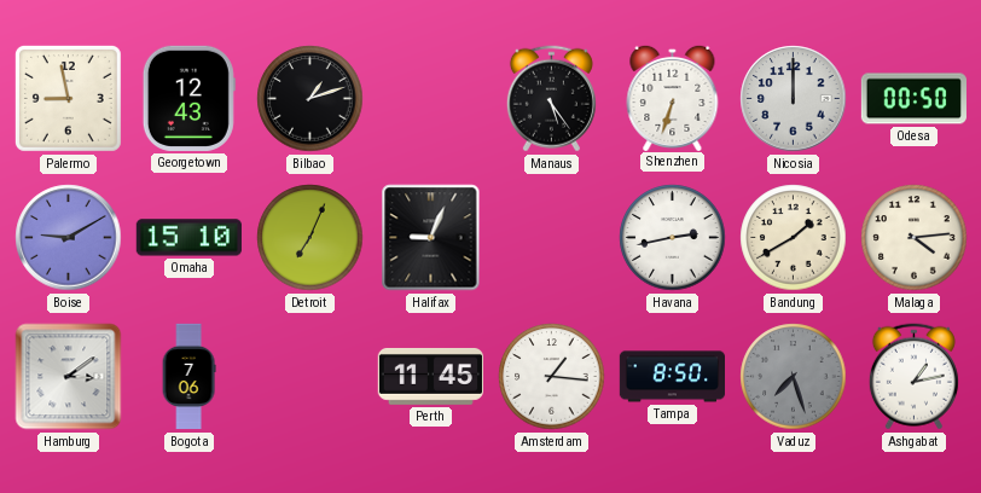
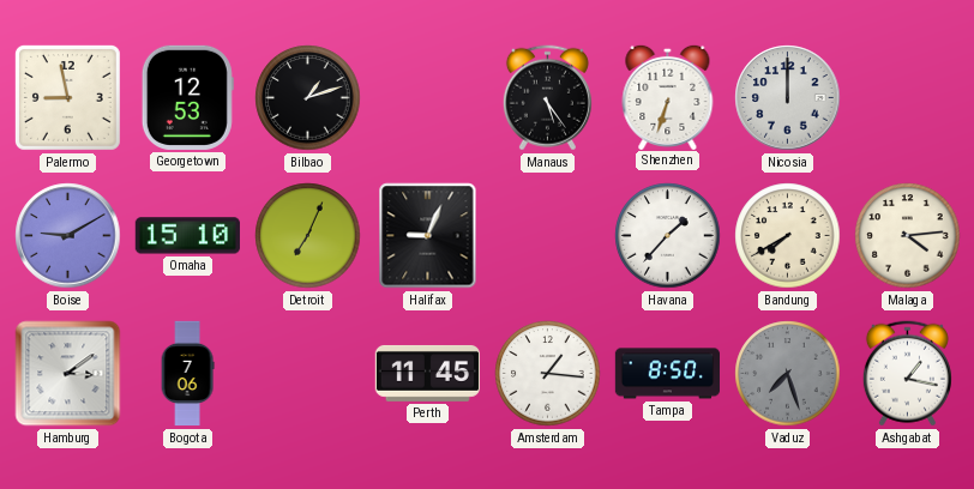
Georgetown: 12:43 -> 12:53
Odesa: 00:50 -> none
Havana: 2:43 -> 1:37
Bandung: 1:40 -> 7:40
Ashgabat: 1:13 -> 1:17
